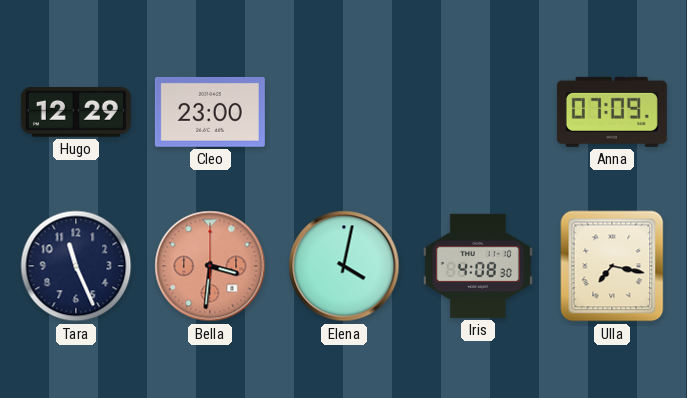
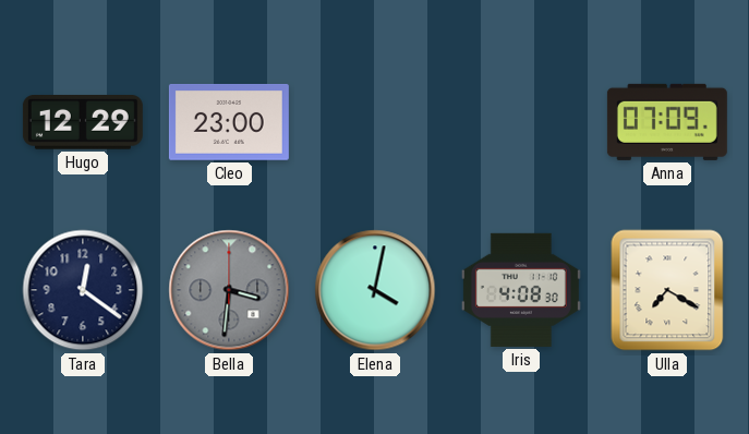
Tara: 11:26 -> 12:21
Bella dial: salmon -> grey
Ulla: 7:17 -> 7:20
